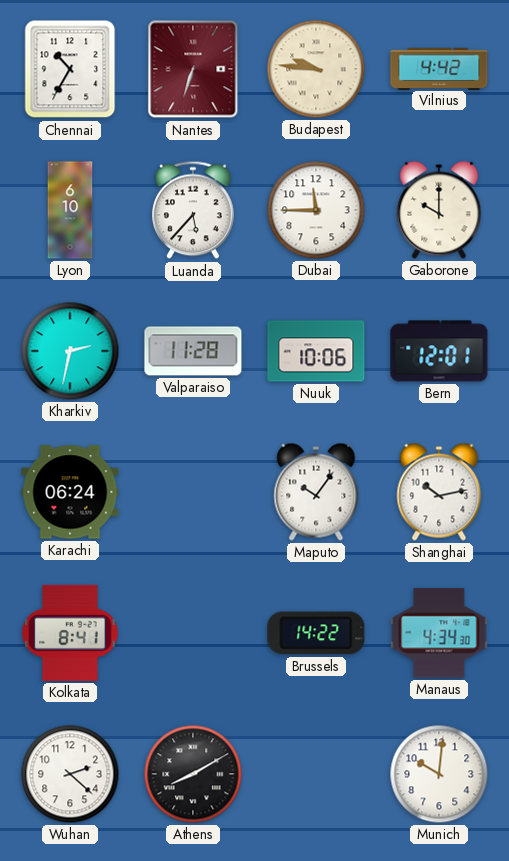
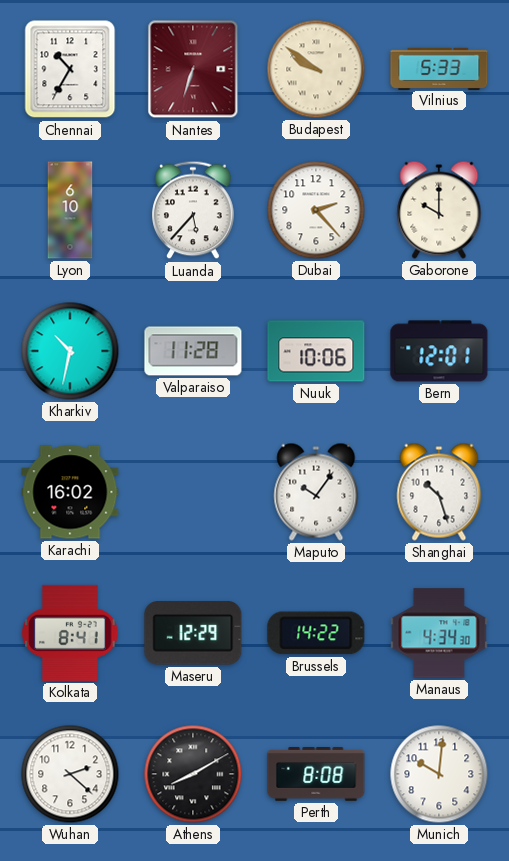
Budapest: 9:46 -> 9:51
Vilnius: 4:42 -> 5:33
Dubai: 11:45 -> 2:23
Kharkiv: 2:32 -> 10:32
Karachi: 06:24 -> 16:02
Shanghai: 10:13 -> 10:27
Maseru: none -> 12:29
Perth: none -> 8:08
